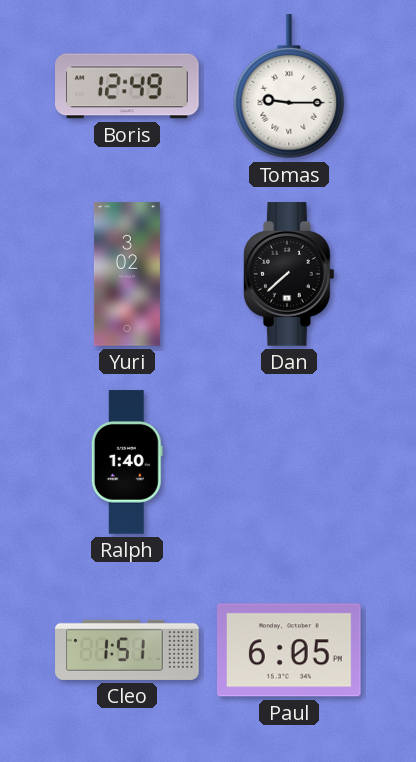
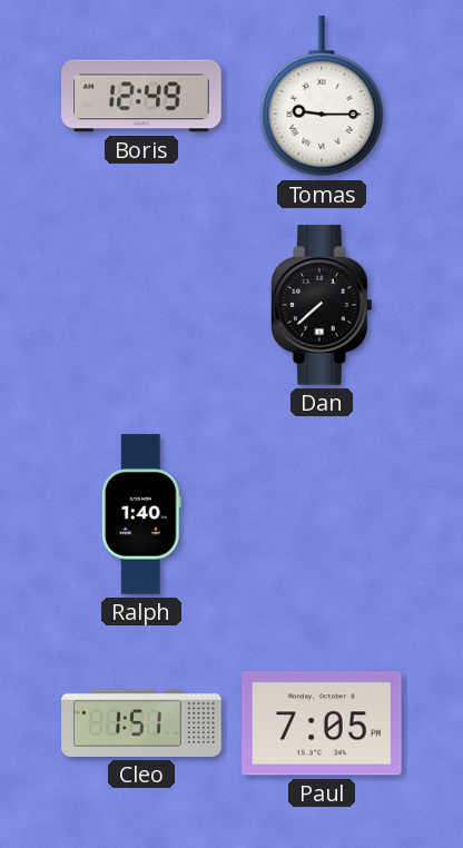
Yuri: 3:02 -> none
Paul: 6:05 -> 7:05
